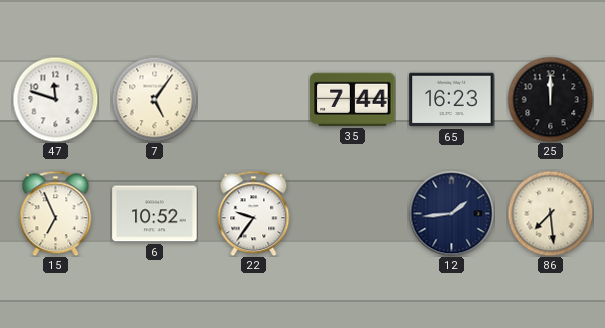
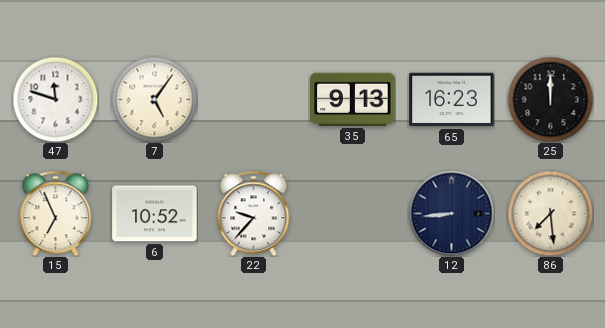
35: 7:44 -> 9:13
22: 9:36 -> 9:37
12: 1:44 -> 8:44
